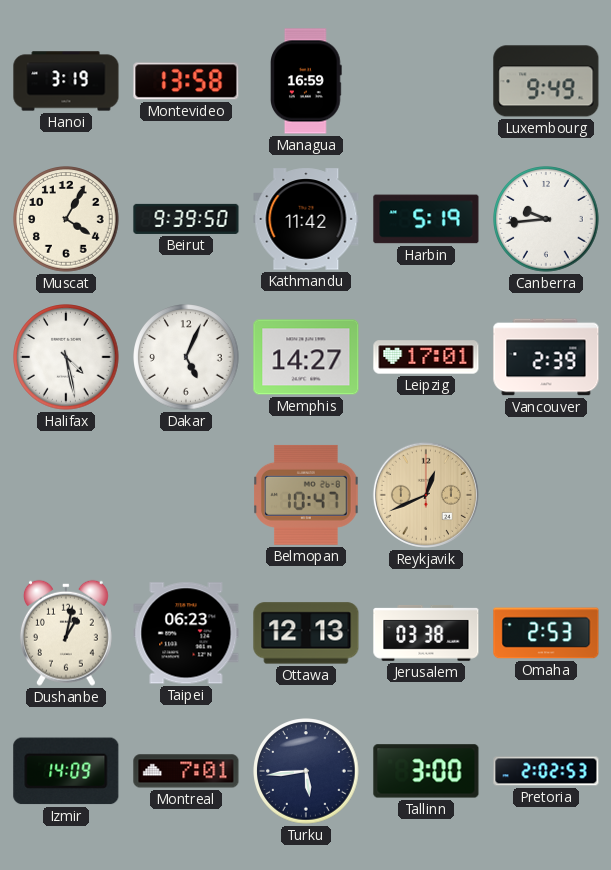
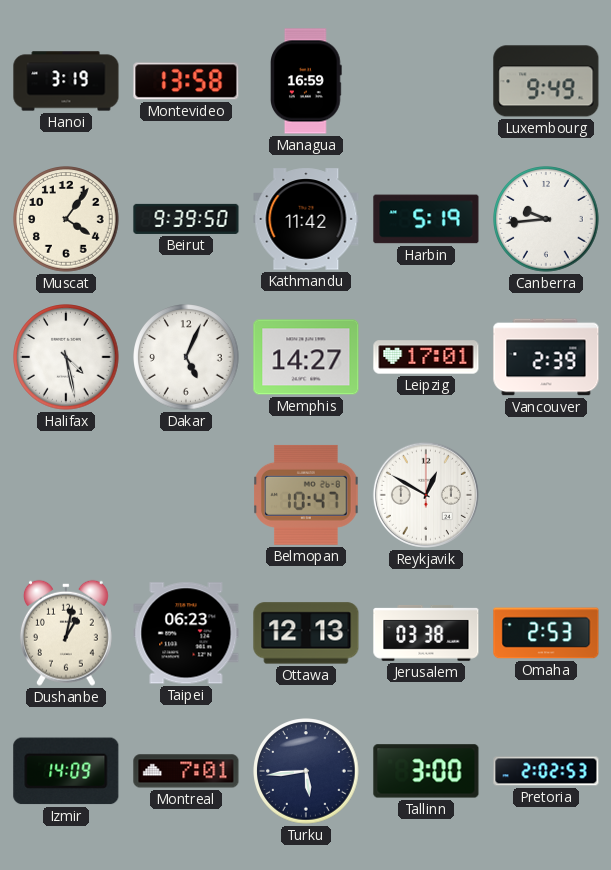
Muscat: 4:05 -> 4:06
Reykjavik: 12:41 -> 12:50
Reykjavik dial: champagne -> white
